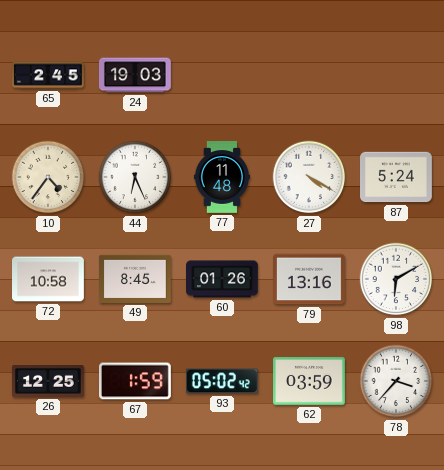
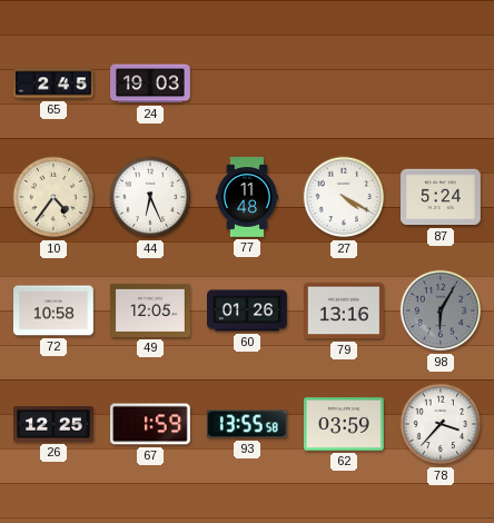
49: 8:45 -> 12:05
98: 6:10 -> 6:05
98 dial: white -> grey
93: 05:02 -> 13:55
